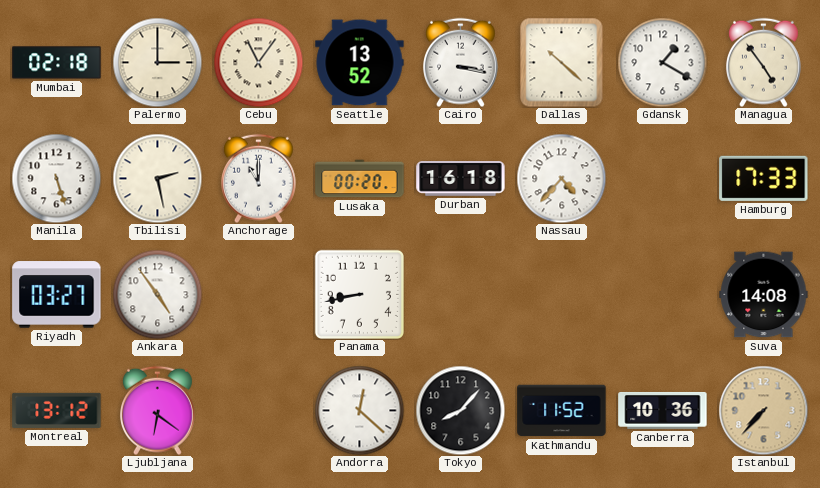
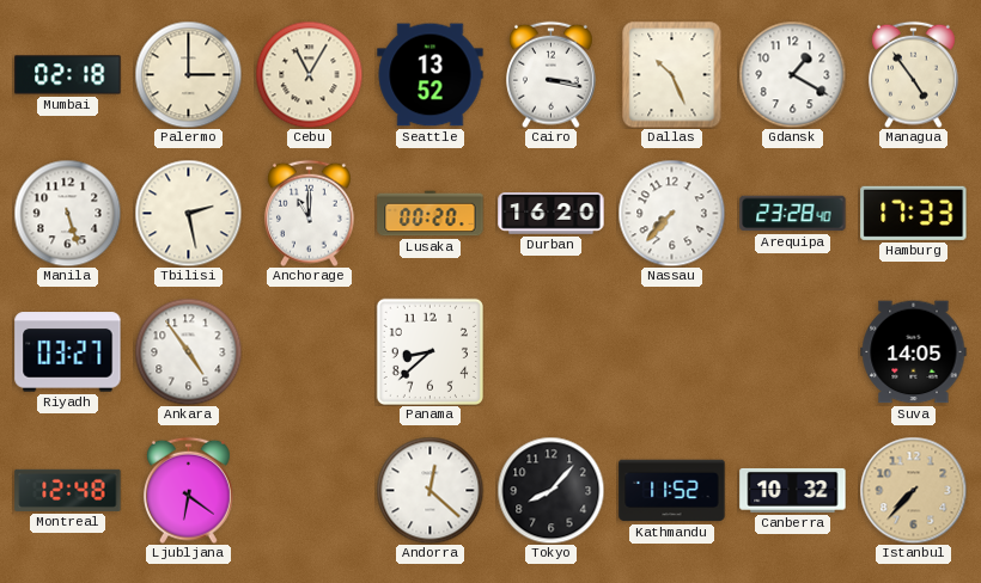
Cebu: 11:06 -> 11:05
Dallas: 10:22 -> 10:26
Durban: 16:18 -> 16:20
Nassau: 4:37 -> 7:37
Arequipa: none -> 23:28
Panama: 8:43 -> 8:38
Suva: 14:08 -> 14:05
Montreal: 13:12 -> 12:48
Canberra: 10:36 -> 10:32
